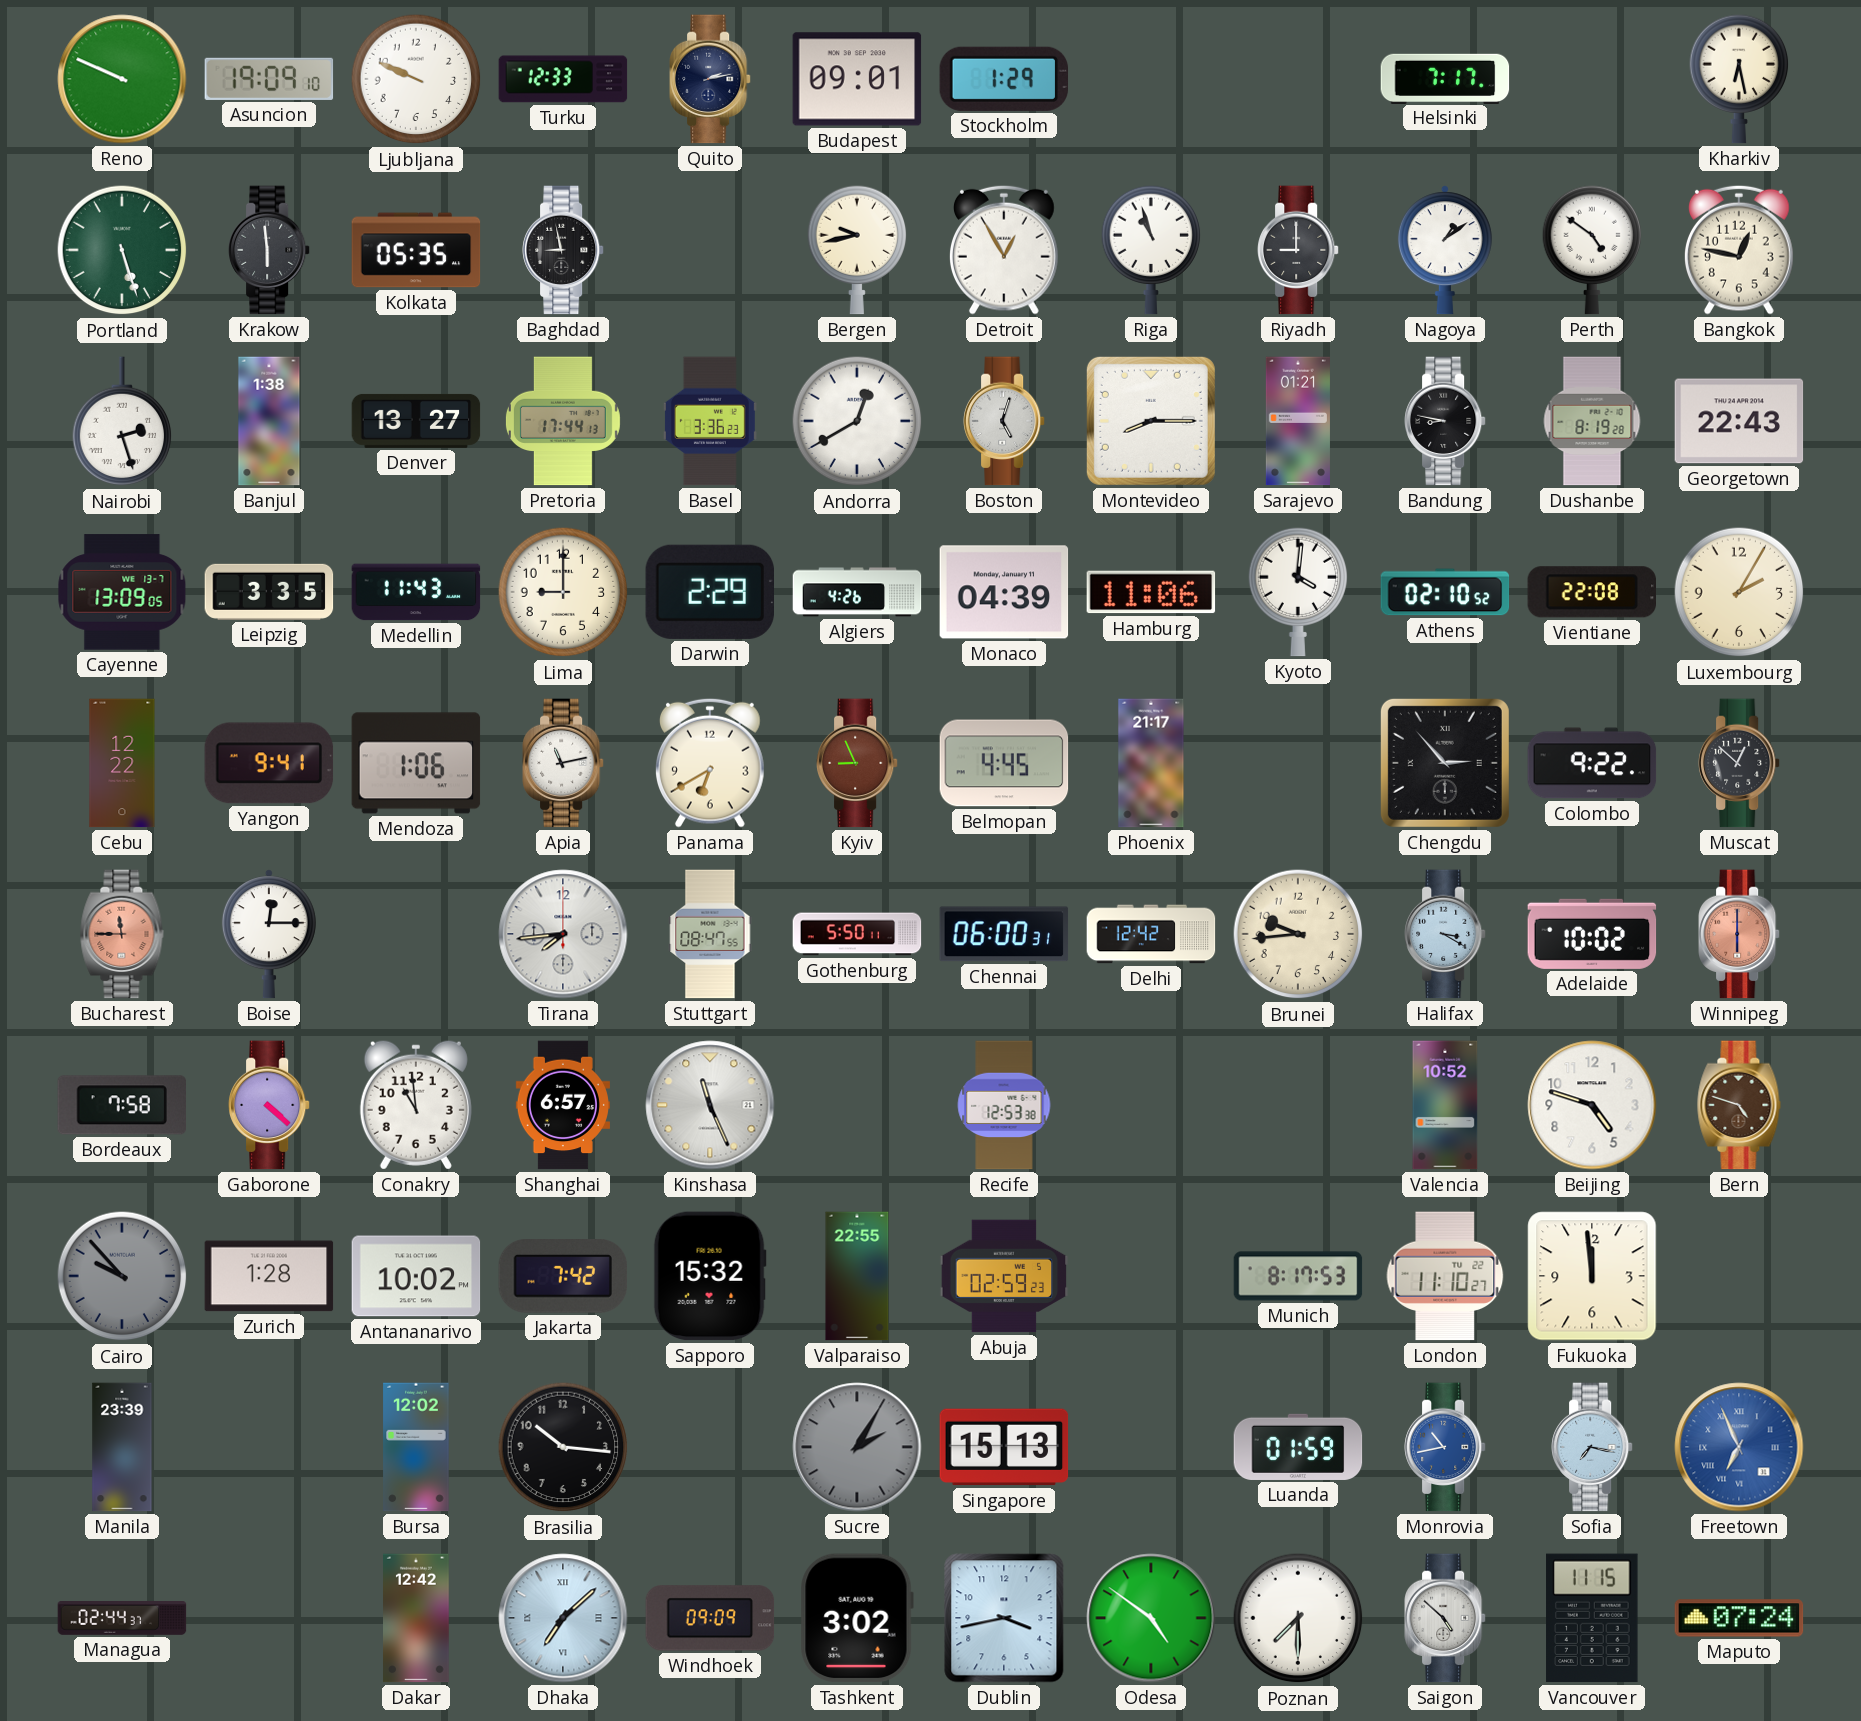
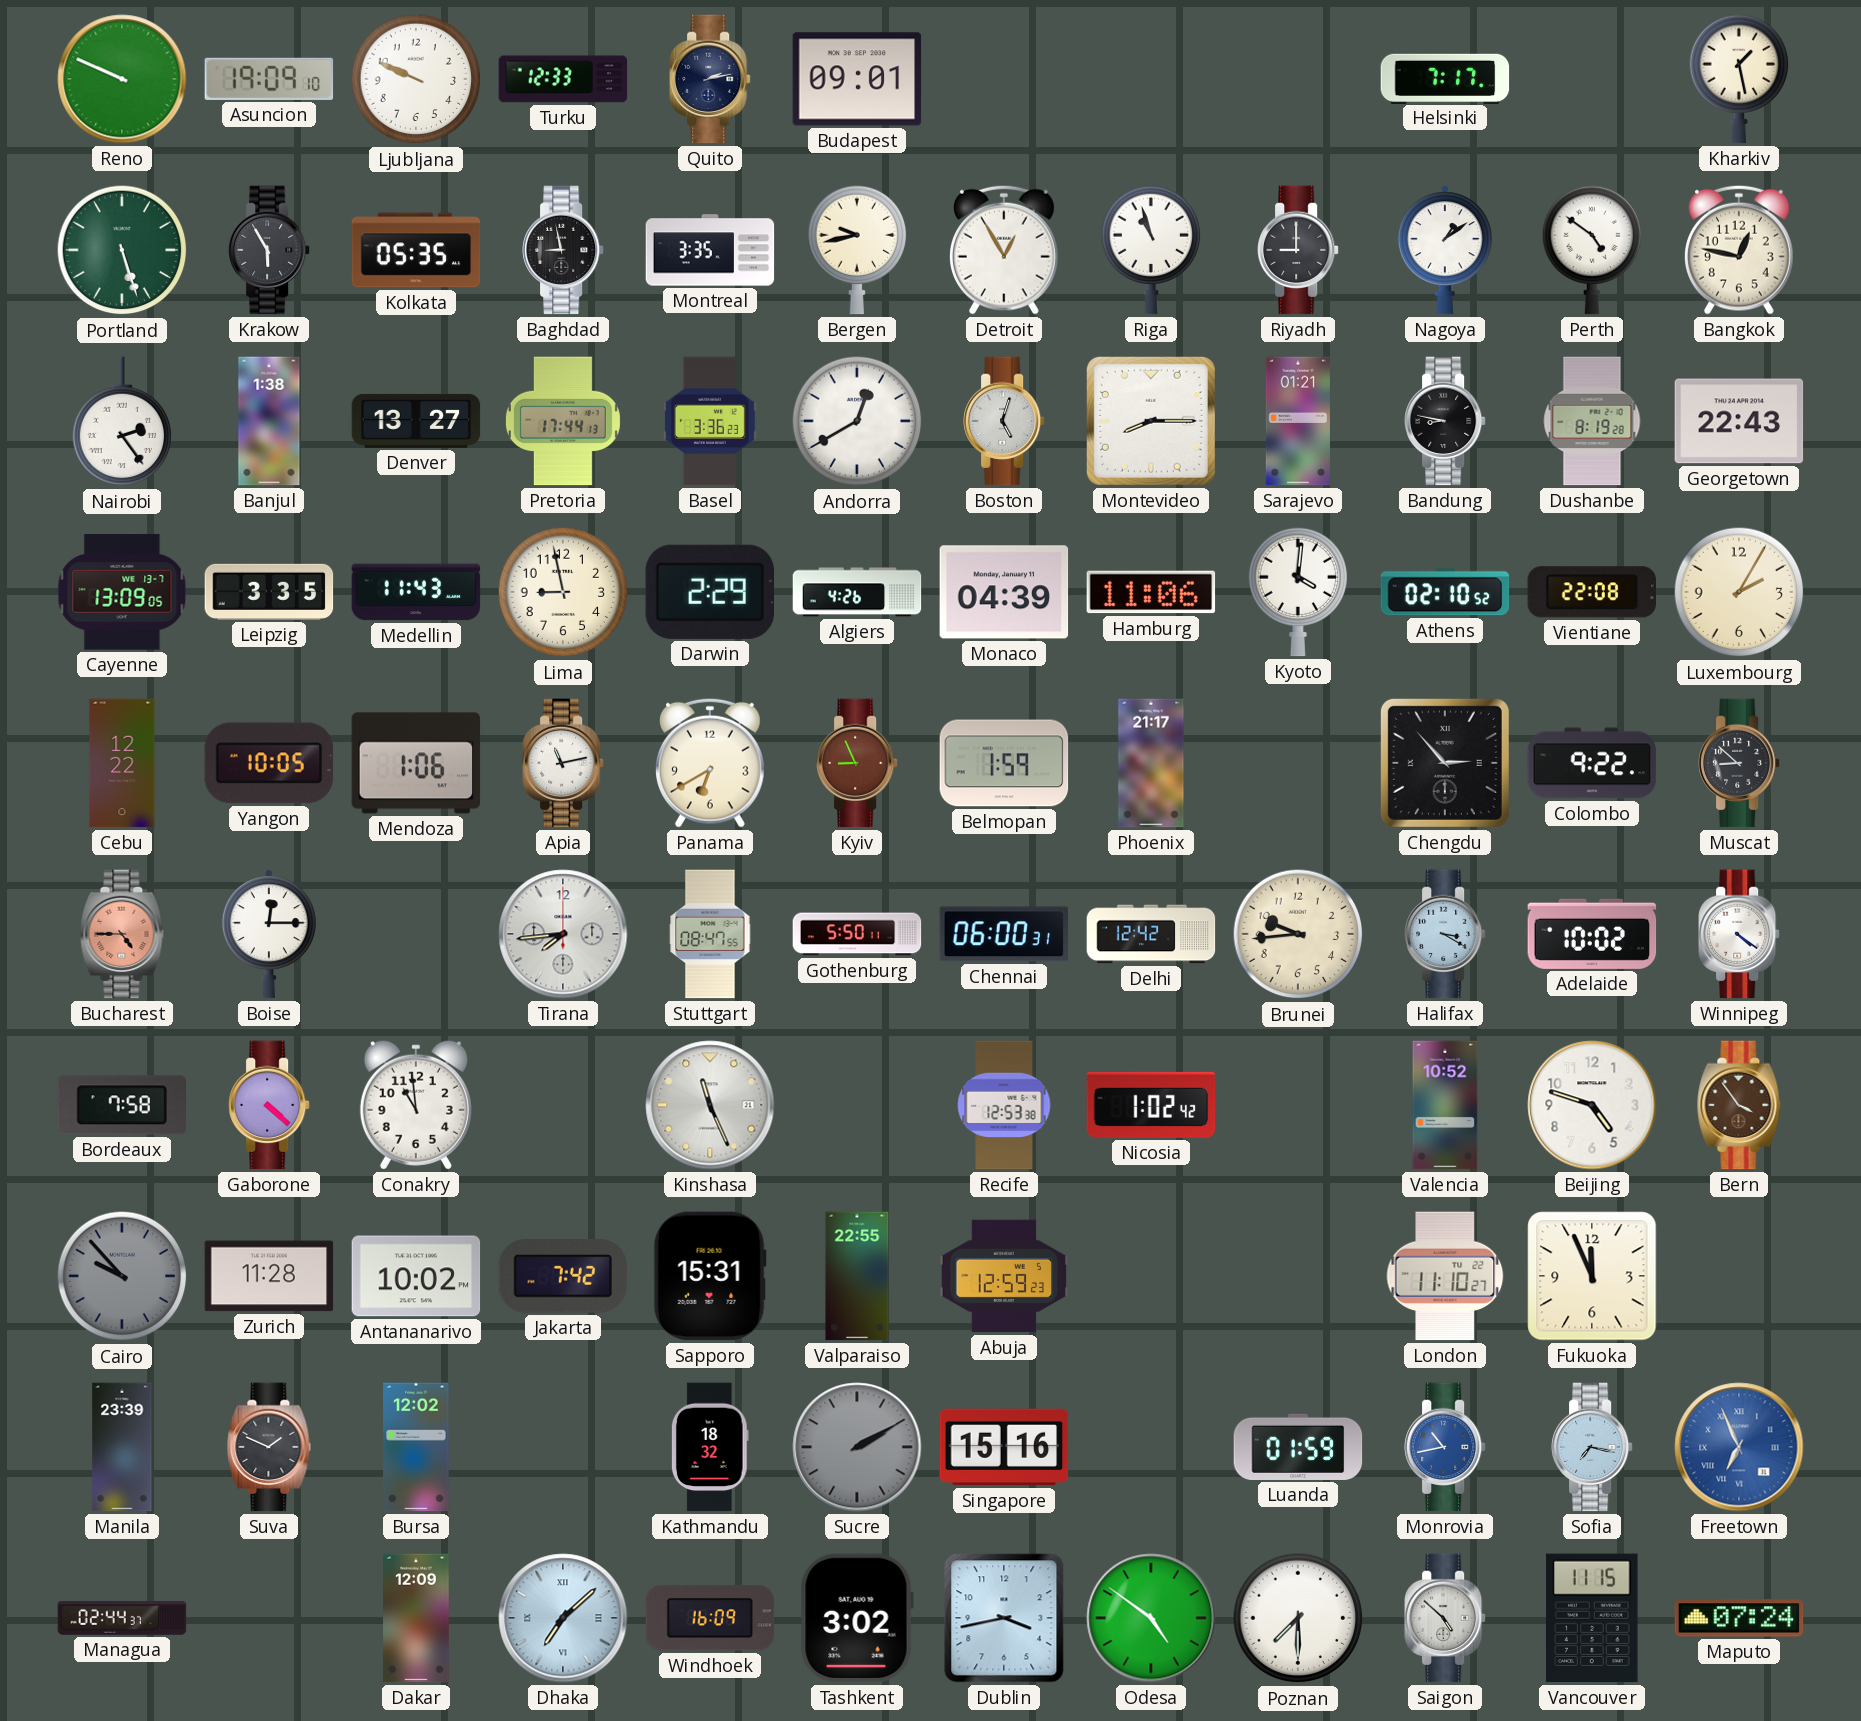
Stockholm: 1:29 -> none
Kharkiv: 6:28 -> 1:28
Krakow: 5:59 -> 5:55
Montreal: none -> 3:35
Nairobi: 2:27 -> 2:24
Lima: 9:00 -> 8:58
Yangon: 9:41 -> 10:05
Belmopan: 4:45 -> 1:59
Muscat: 12:52 -> 8:52
Bucharest: 11:45 -> 4:45
Winnipeg: 6:00 -> 4:21
Winnipeg dial: salmon -> white
Shanghai: 6:57 -> none
Nicosia: none -> 1:02
Bern: 4:48 -> 3:54
Zurich: 1:28 -> 11:28
Sapporo: 15:32 -> 15:31
Abuja: 02:59 -> 12:59
Munich: 8:17 -> none
Fukuoka: 11:59 -> 11:56
Suva: none -> 1:49
Brasilia: 10:16 -> none
Kathmandu: none -> 18:32
Sucre: 2:05 -> 2:10
Singapore: 15:13 -> 15:16
Dakar: 12:42 -> 12:09
Windhoek: 09:09 -> 16:09
